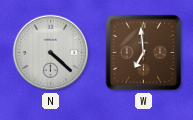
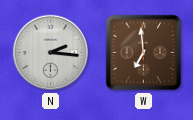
N: 4:22 -> 2:16
